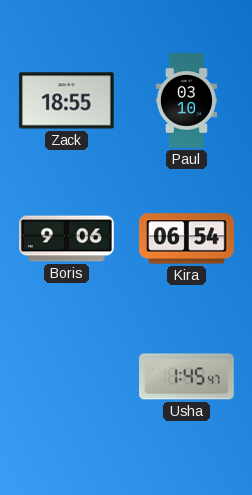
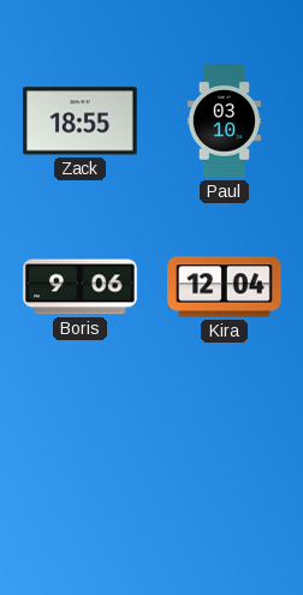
Kira: 06:54 -> 12:04
Usha: 1:45 -> none
